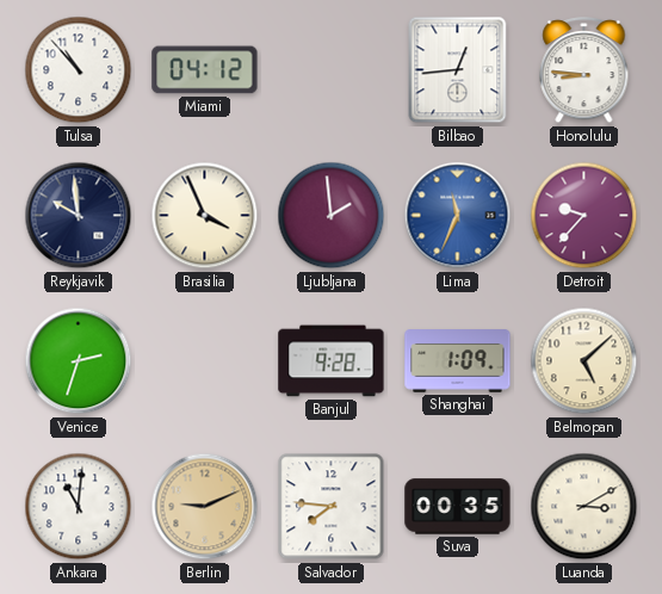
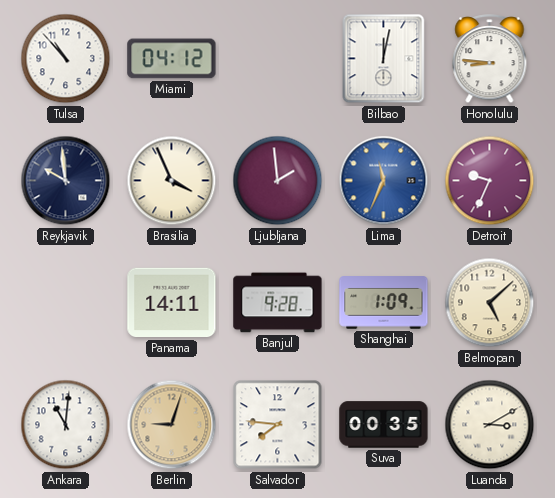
Bilbao: 12:44 -> 12:02
Detroit: 9:37 -> 9:34
Venice: 2:33 -> none
Panama: none -> 14:11
Berlin: 9:11 -> 9:03
